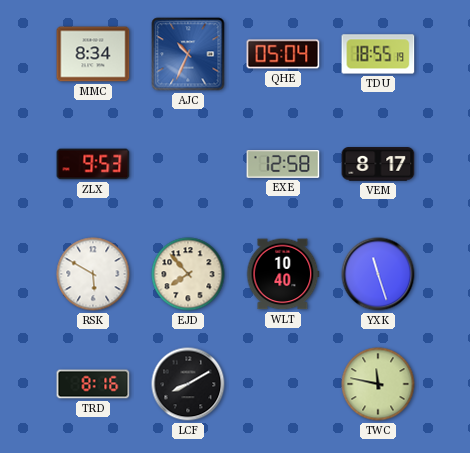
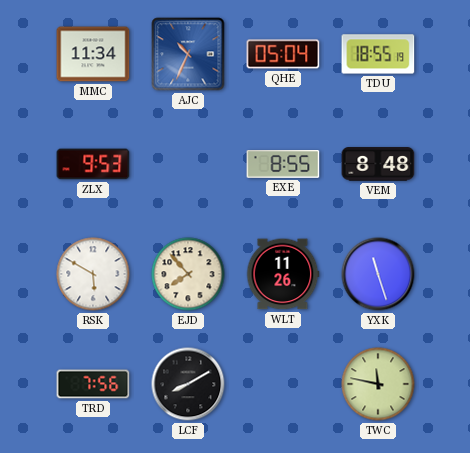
MMC: 8:34 -> 11:34
EXE: 12:58 -> 8:55
VEM: 8:17 -> 8:48
WLT: 10:40 -> 11:26
TRD: 8:16 -> 7:56
